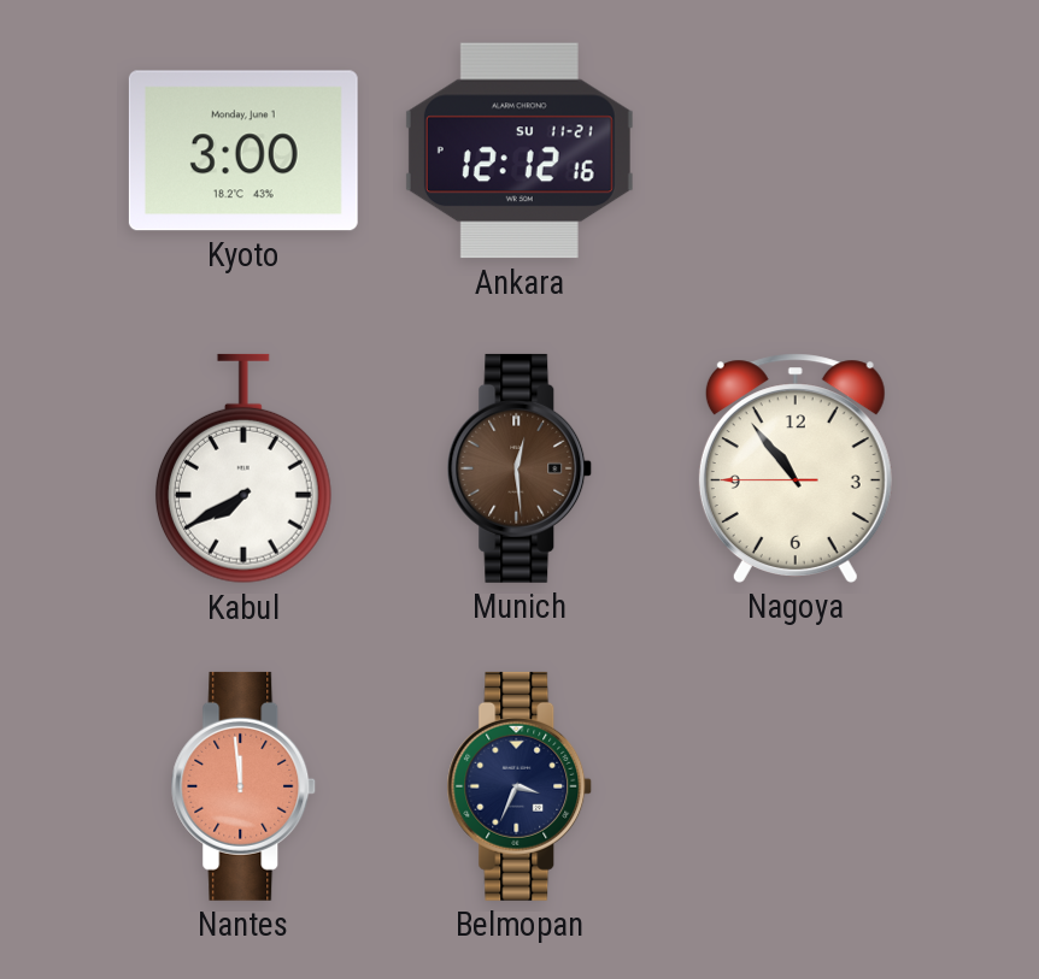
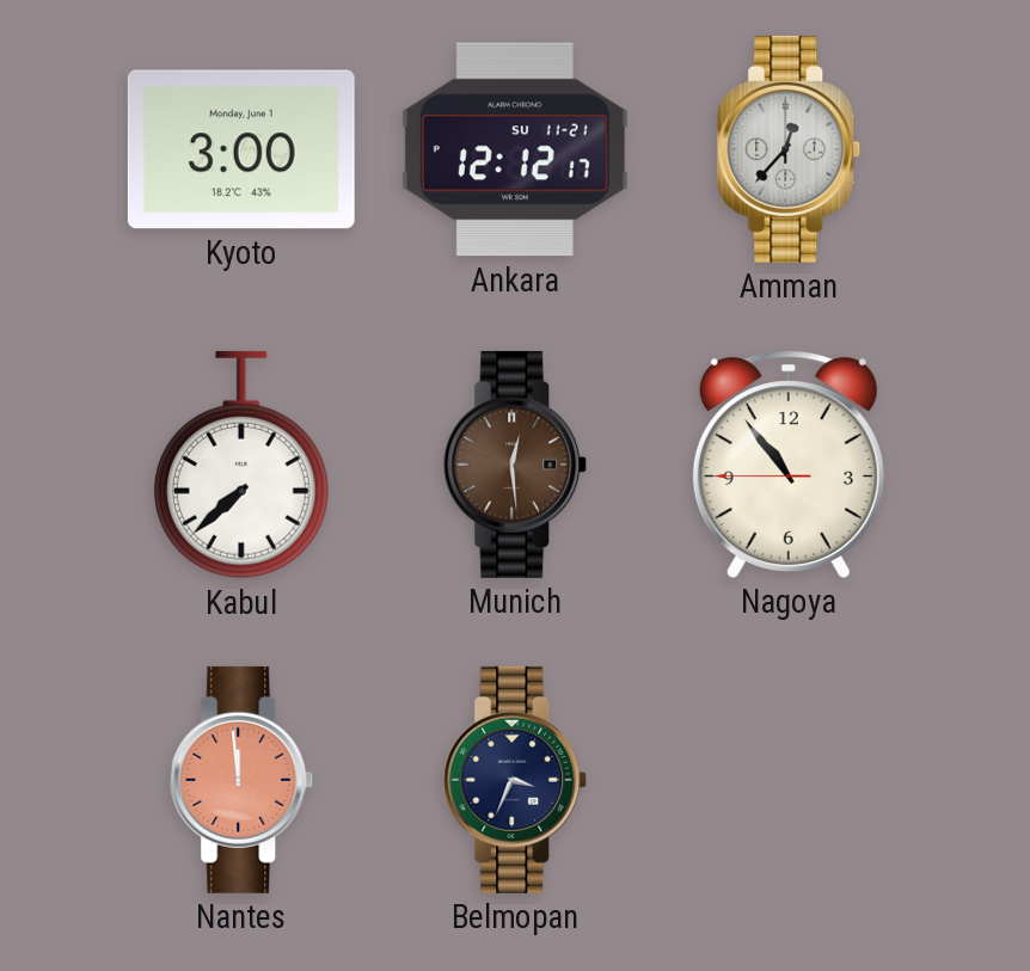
Ankara: 12:12:16 -> 12:12:17
Amman: none -> 12:37
Kabul: 7:40 -> 7:38
